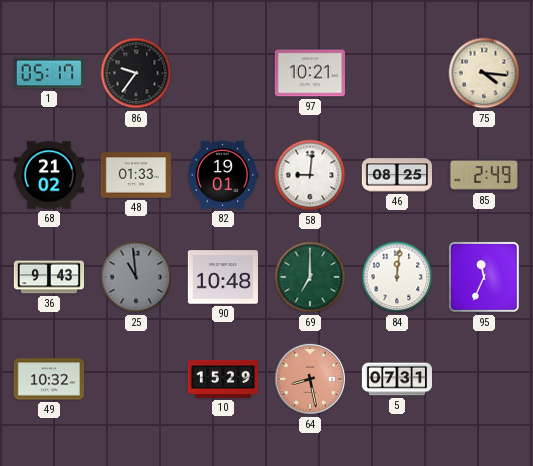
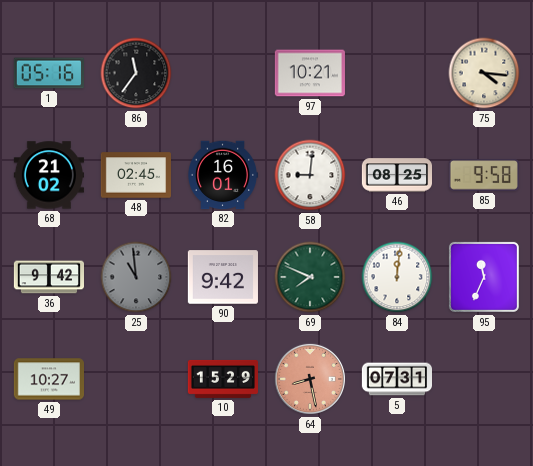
1: 05:17 -> 05:16
86: 9:36 -> 11:36
48: 01:33 -> 02:45
82: 19:01 -> 16:01
85: 2:49 -> 9:58
36: 9:43 -> 9:42
90: 10:48 -> 9:42
69: 7:00 -> 7:49
49: 10:32 -> 10:27
